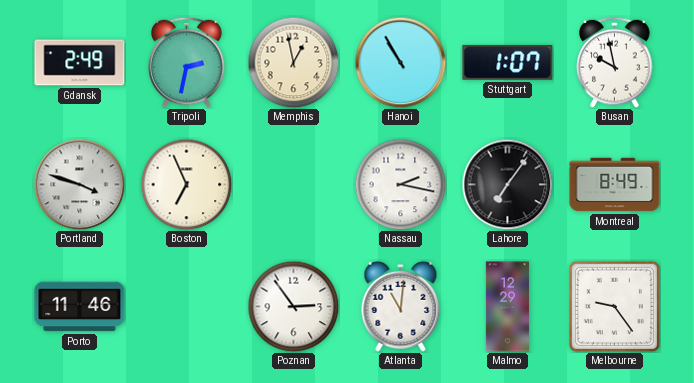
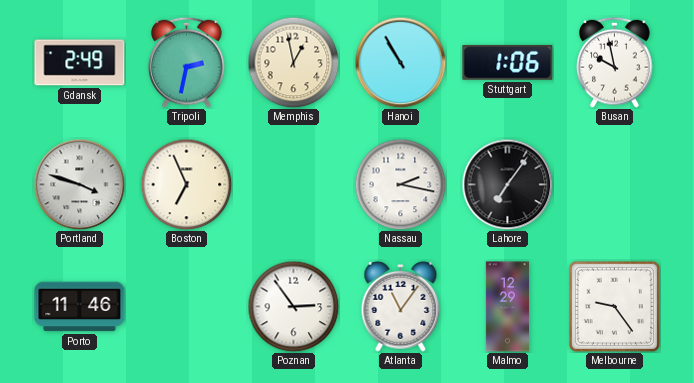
Stuttgart: 1:07 -> 1:06
Montreal: 8:49 -> none
Atlanta: 11:01 -> 11:06
